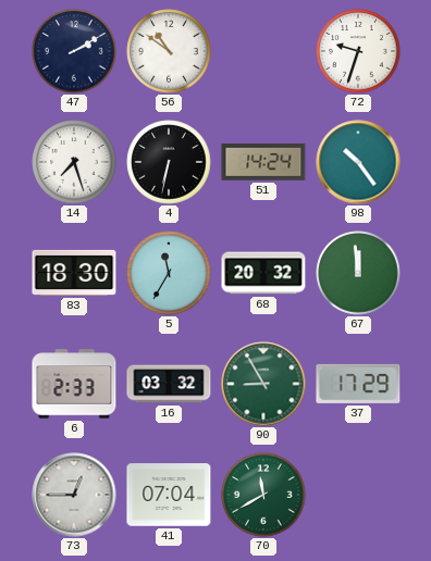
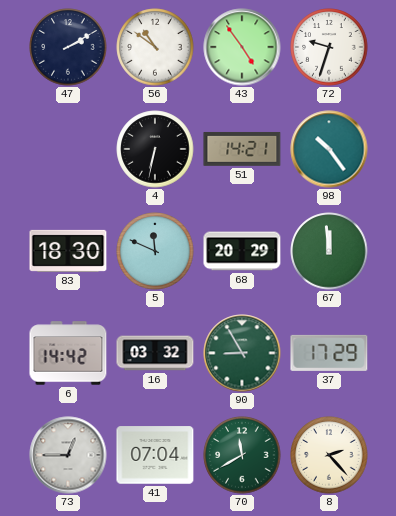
43: none -> 4:54
14: 7:27 -> none
51: 14:24 -> 14:21
5: 11:35 -> 11:49
68: 20:32 -> 20:29
6: 2:33 -> 14:42
8: none -> 2:23
